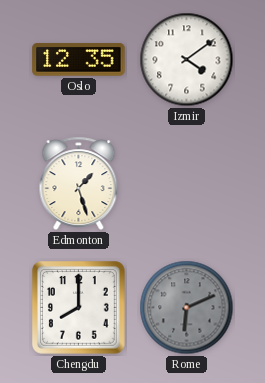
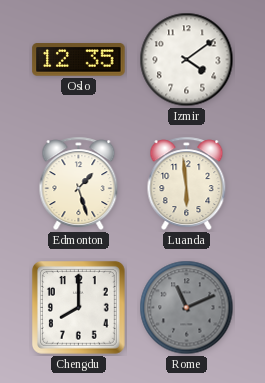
Luanda: none -> 5:59
Rome: 6:11 -> 11:11
